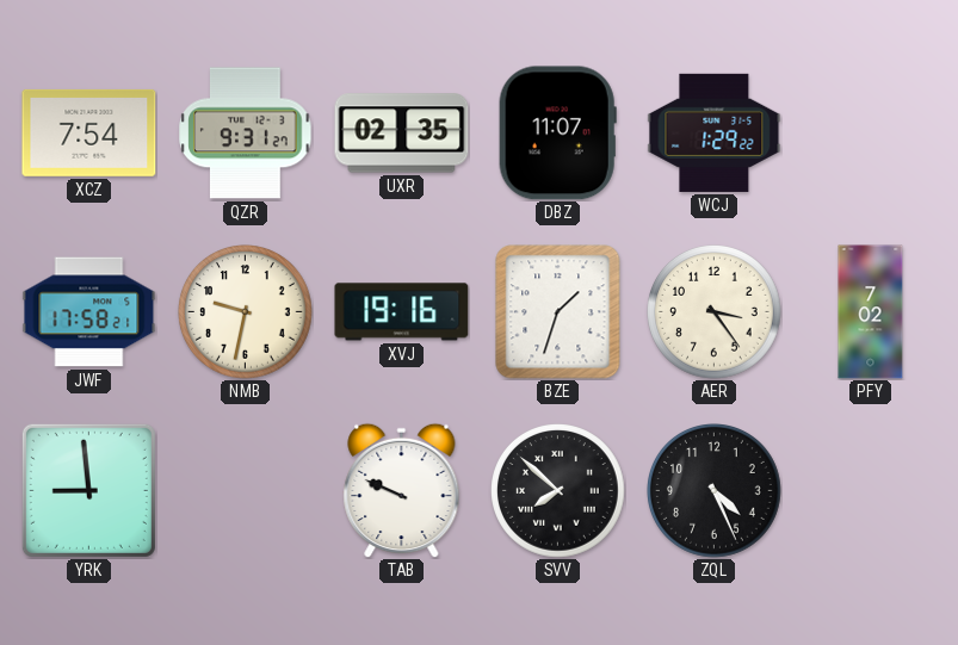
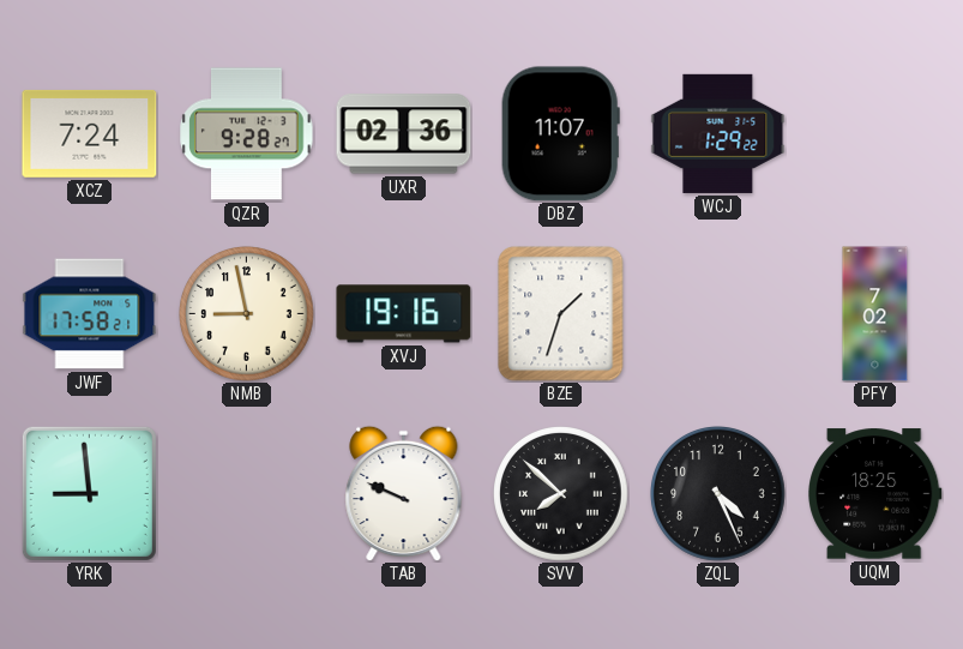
XCZ: 7:54 -> 7:24
QZR: 9:31 -> 9:28
UXR: 02:35 -> 02:36
NMB: 9:32 -> 8:58
AER: 3:24 -> none
UQM: none -> 18:25
